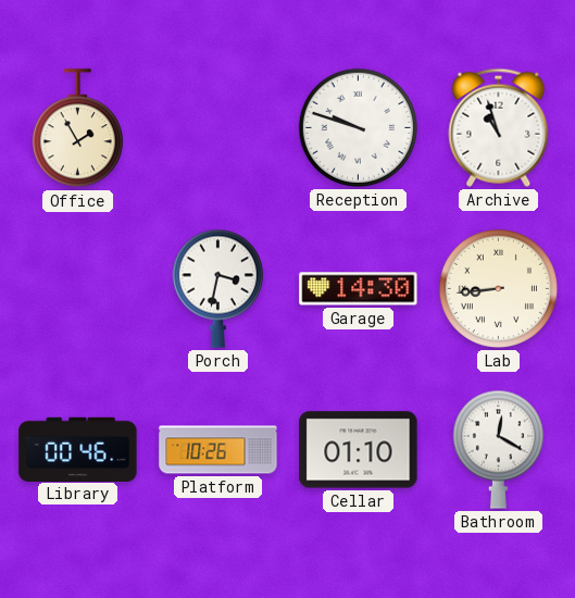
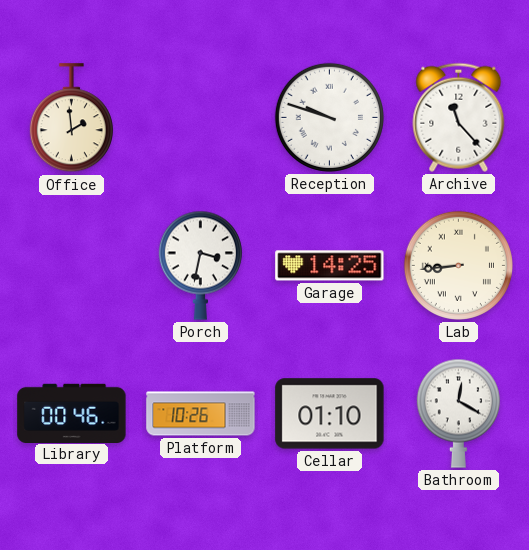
Office: 1:55 -> 1:59
Archive: 10:57 -> 11:23
Garage: 14:30 -> 14:25
